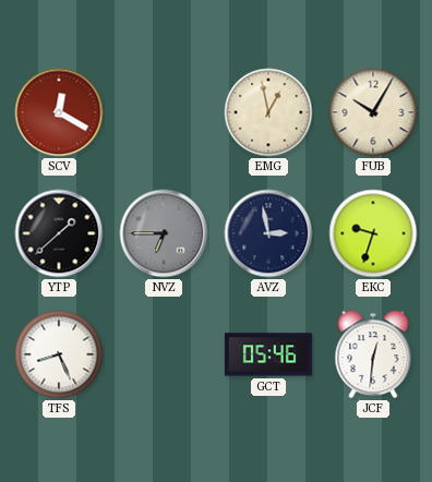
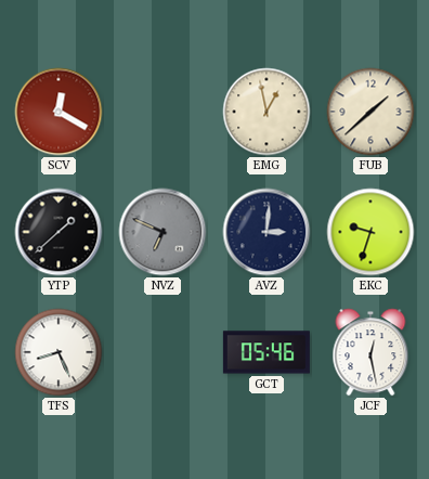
FUB: 10:05 -> 1:38
NVZ: 6:45 -> 6:49
AVZ: 2:58 -> 3:01
JCF: 12:31 -> 12:28
